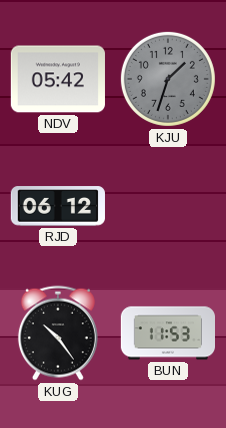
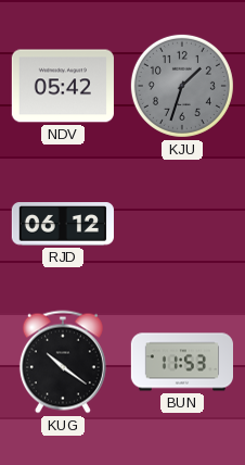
KUG: 10:24 -> 10:21
